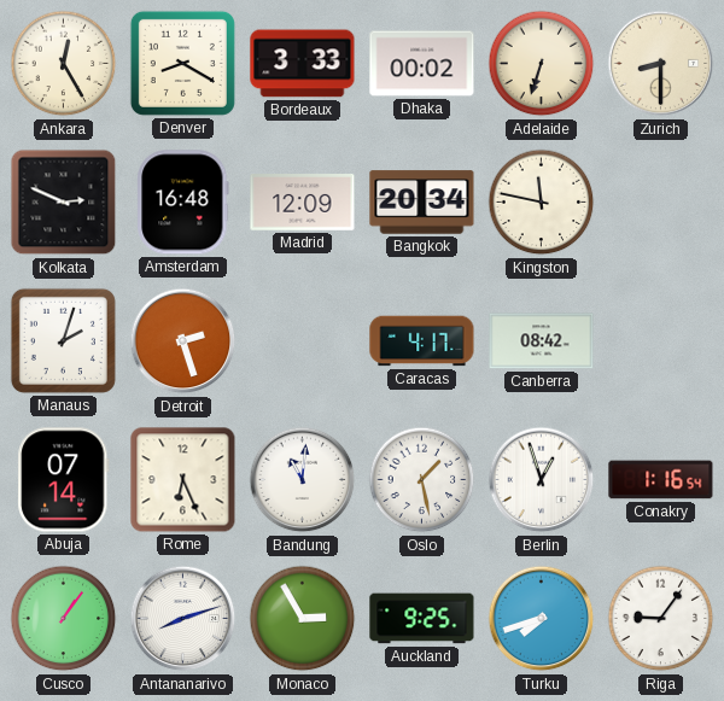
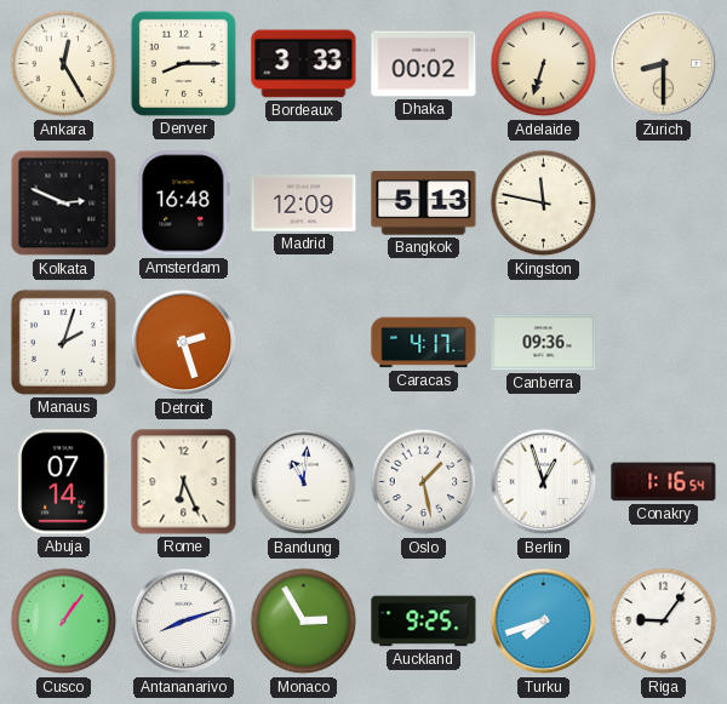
Denver: 8:20 -> 8:15
Bangkok: 20:34 -> 5:13
Canberra: 08:42 -> 09:36
